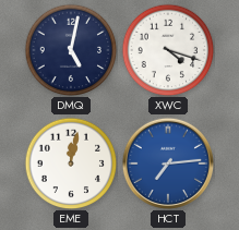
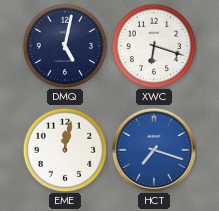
XWC: 4:18 -> 6:18
HCT: 7:14 -> 7:18
